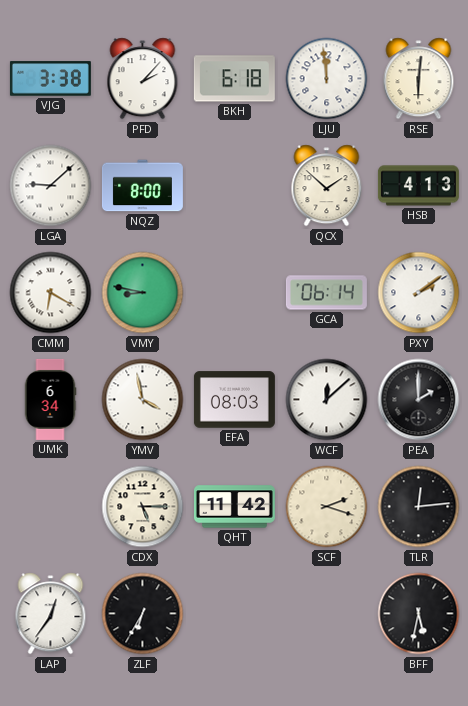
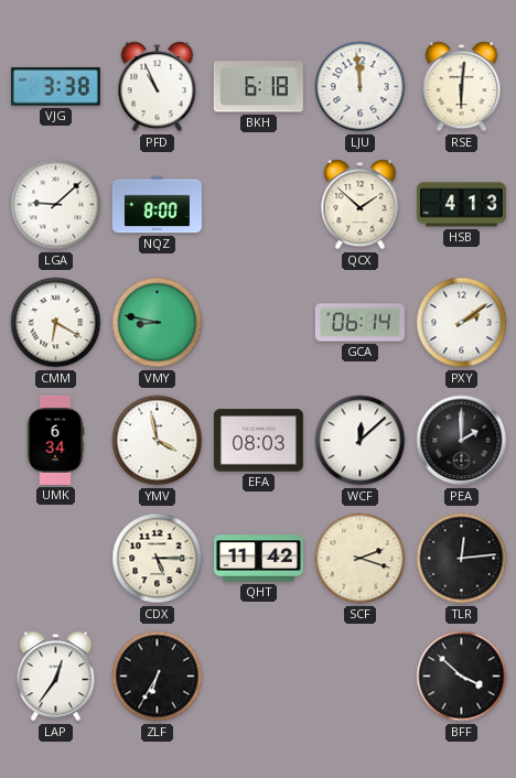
PFD: 2:07 -> 10:56
BFF: 5:32 -> 3:52
